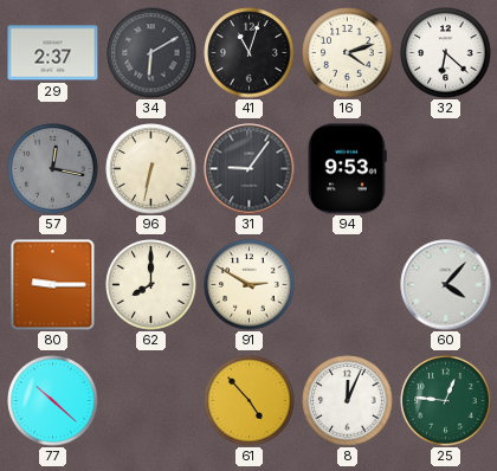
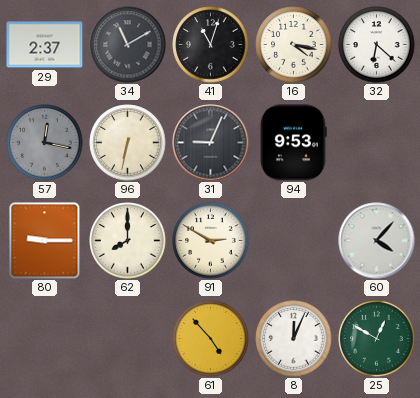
34: 6:10 -> 11:10
16: 4:12 -> 4:17
31: 9:06 -> 9:04
77: 10:22 -> none
25: 12:46 -> 12:50
